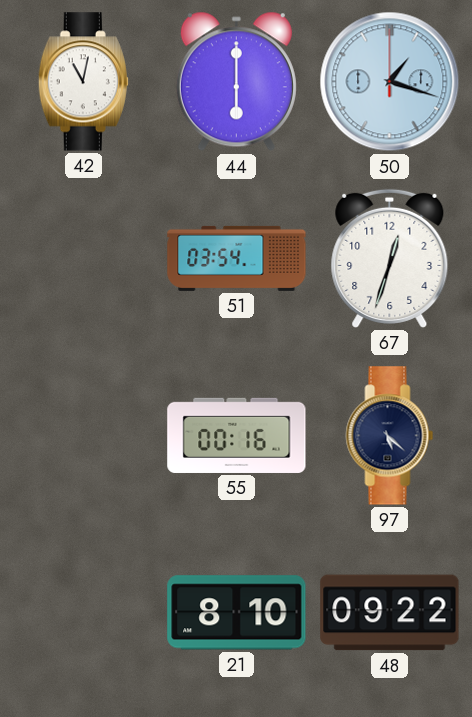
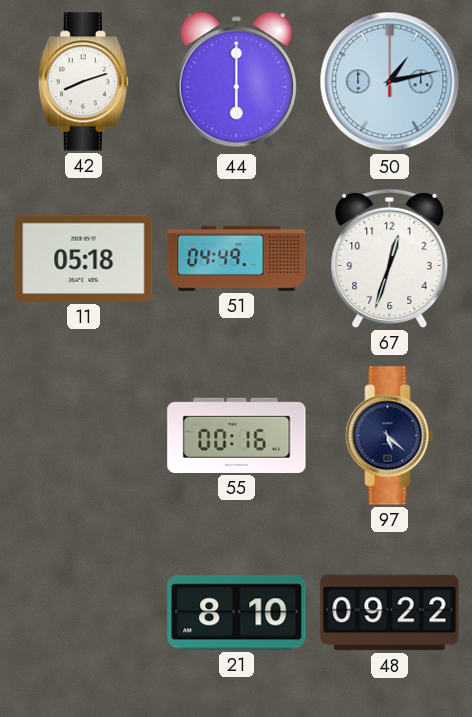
42: 11:02 -> 8:12
50: 1:18 -> 1:13
11: none -> 05:18
51: 03:54 -> 04:49
